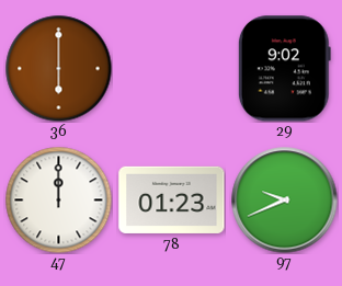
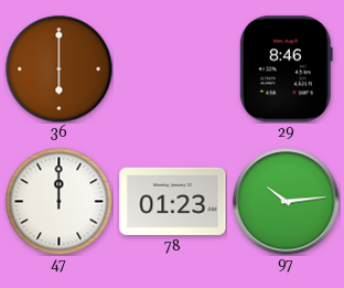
29: 9:02 -> 8:46
97: 9:41 -> 10:14
